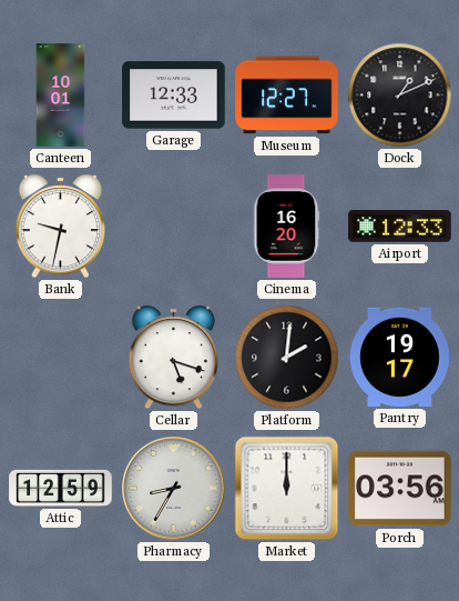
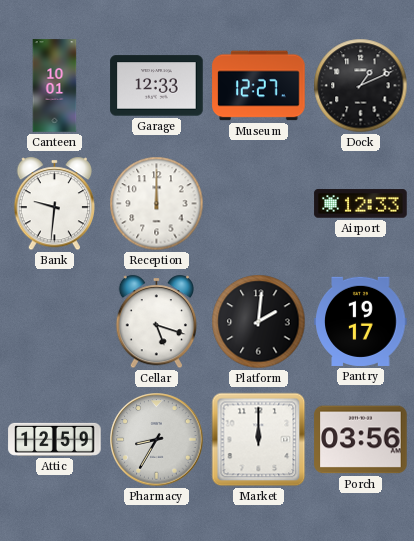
Bank: 9:32 -> 9:31
Reception: none -> 12:00
Cinema: 16:20 -> none
